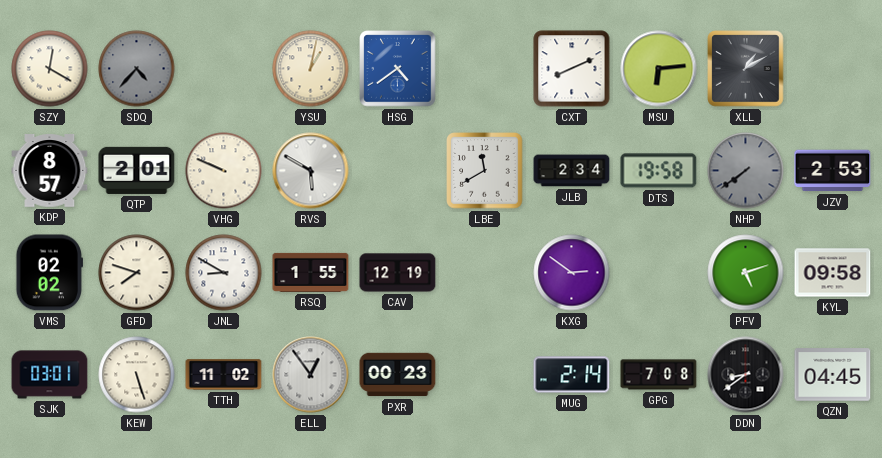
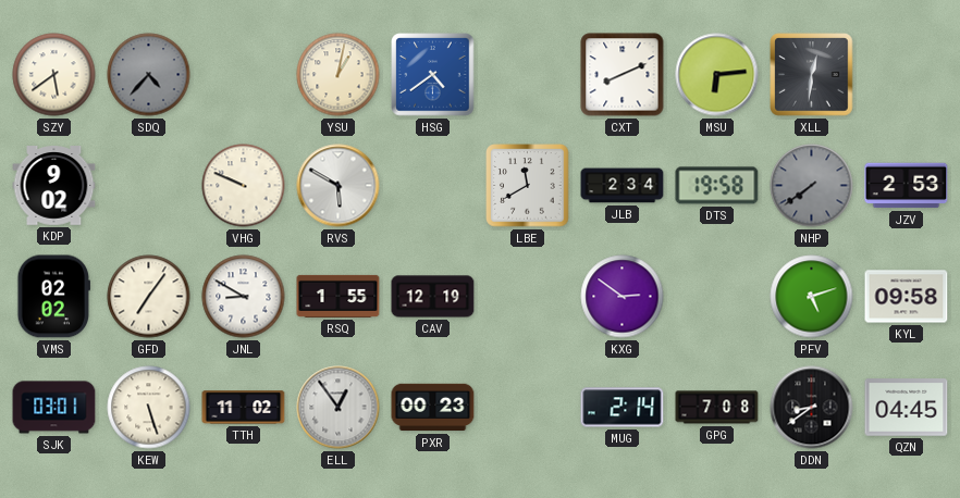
SZY: 12:20 -> 5:39
XLL: 1:10 -> 12:31
KDP: 8:57 -> 9:02
QTP: 2:01 -> none
GFD: 7:48 -> 7:06
